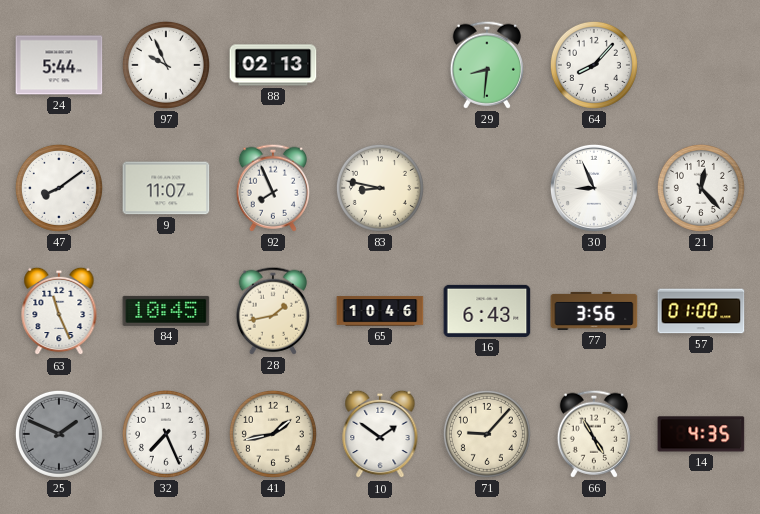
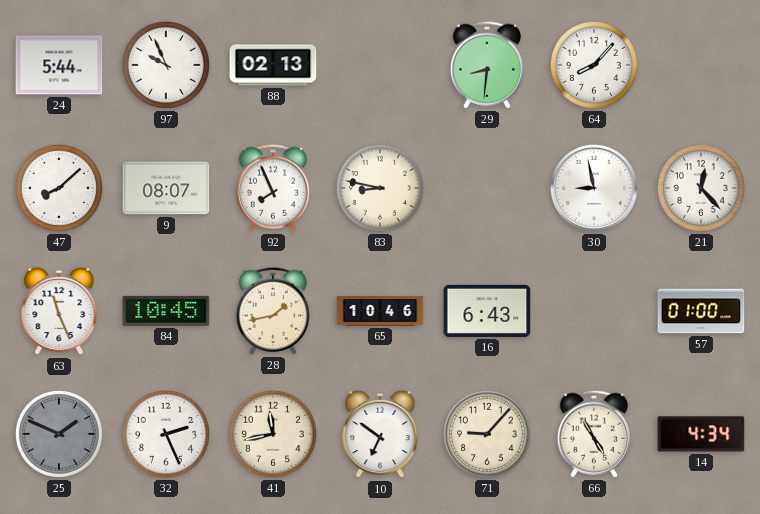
47: 8:09 -> 8:08
9: 11:07 -> 08:07
30: 8:56 -> 8:58
77: 3:56 -> none
32: 7:26 -> 2:26
41: 1:43 -> 11:43
10: 1:51 -> 6:51
14: 4:35 -> 4:34
